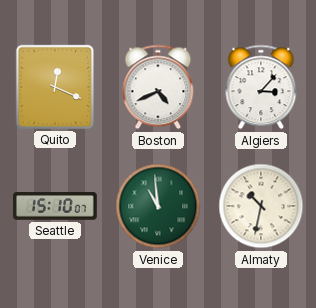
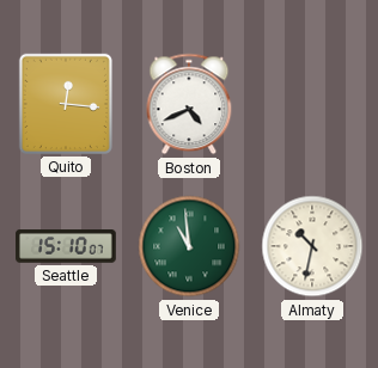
Quito: 12:19 -> 12:16
Algiers: 3:07 -> none
